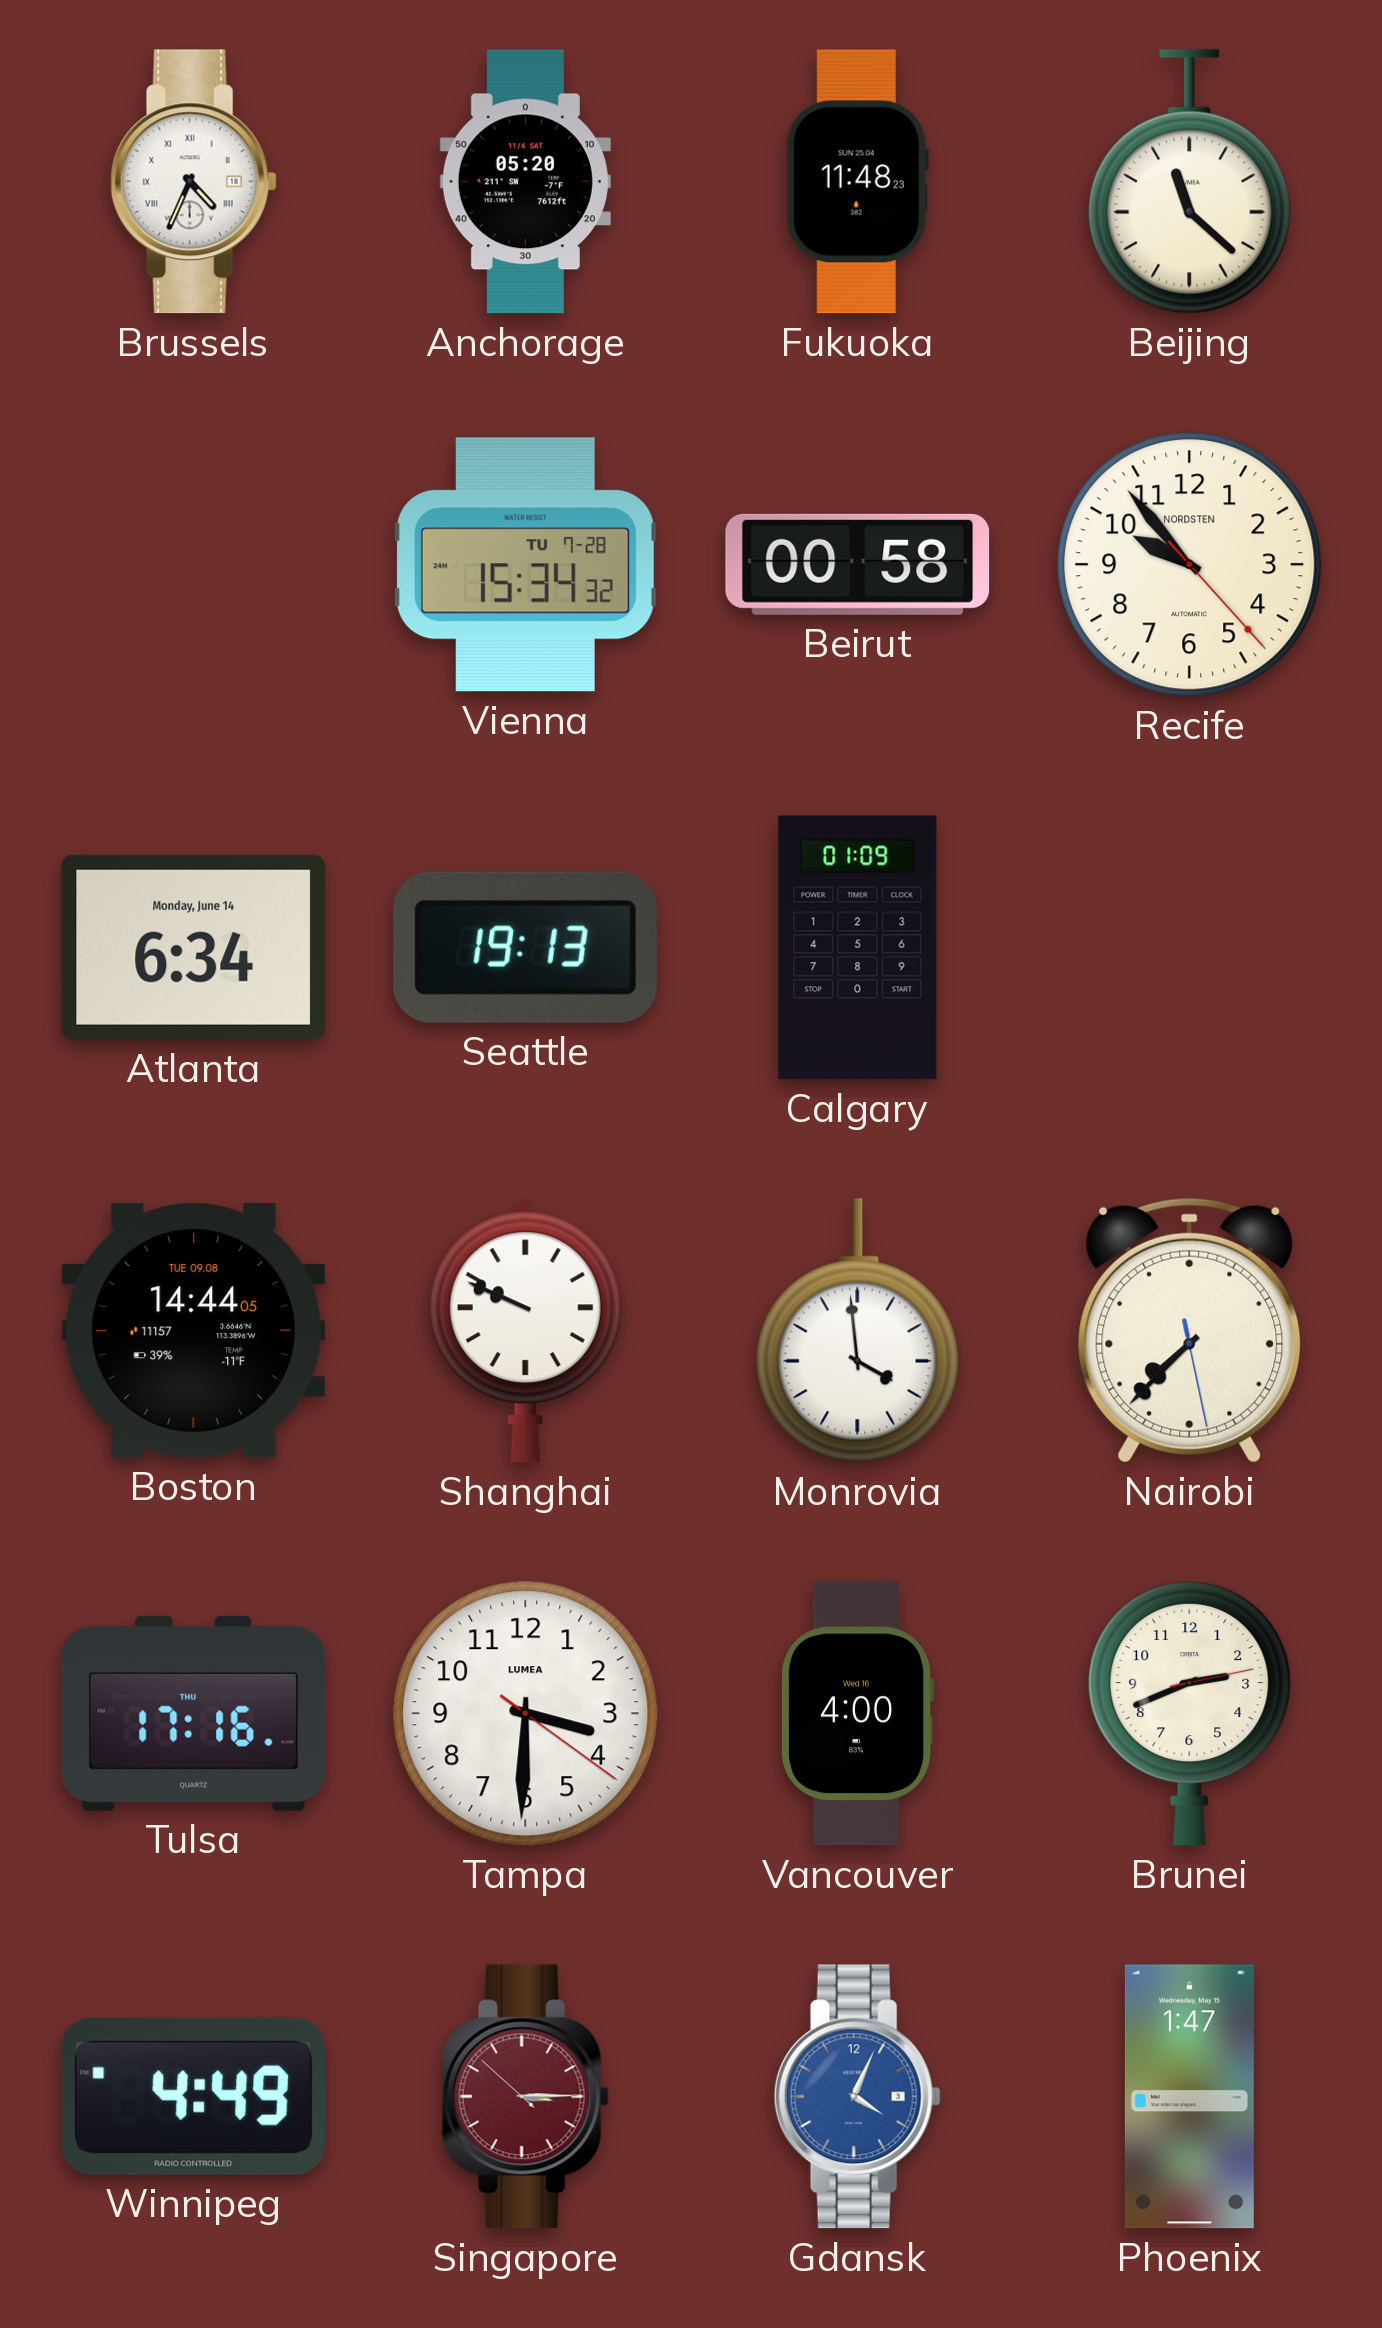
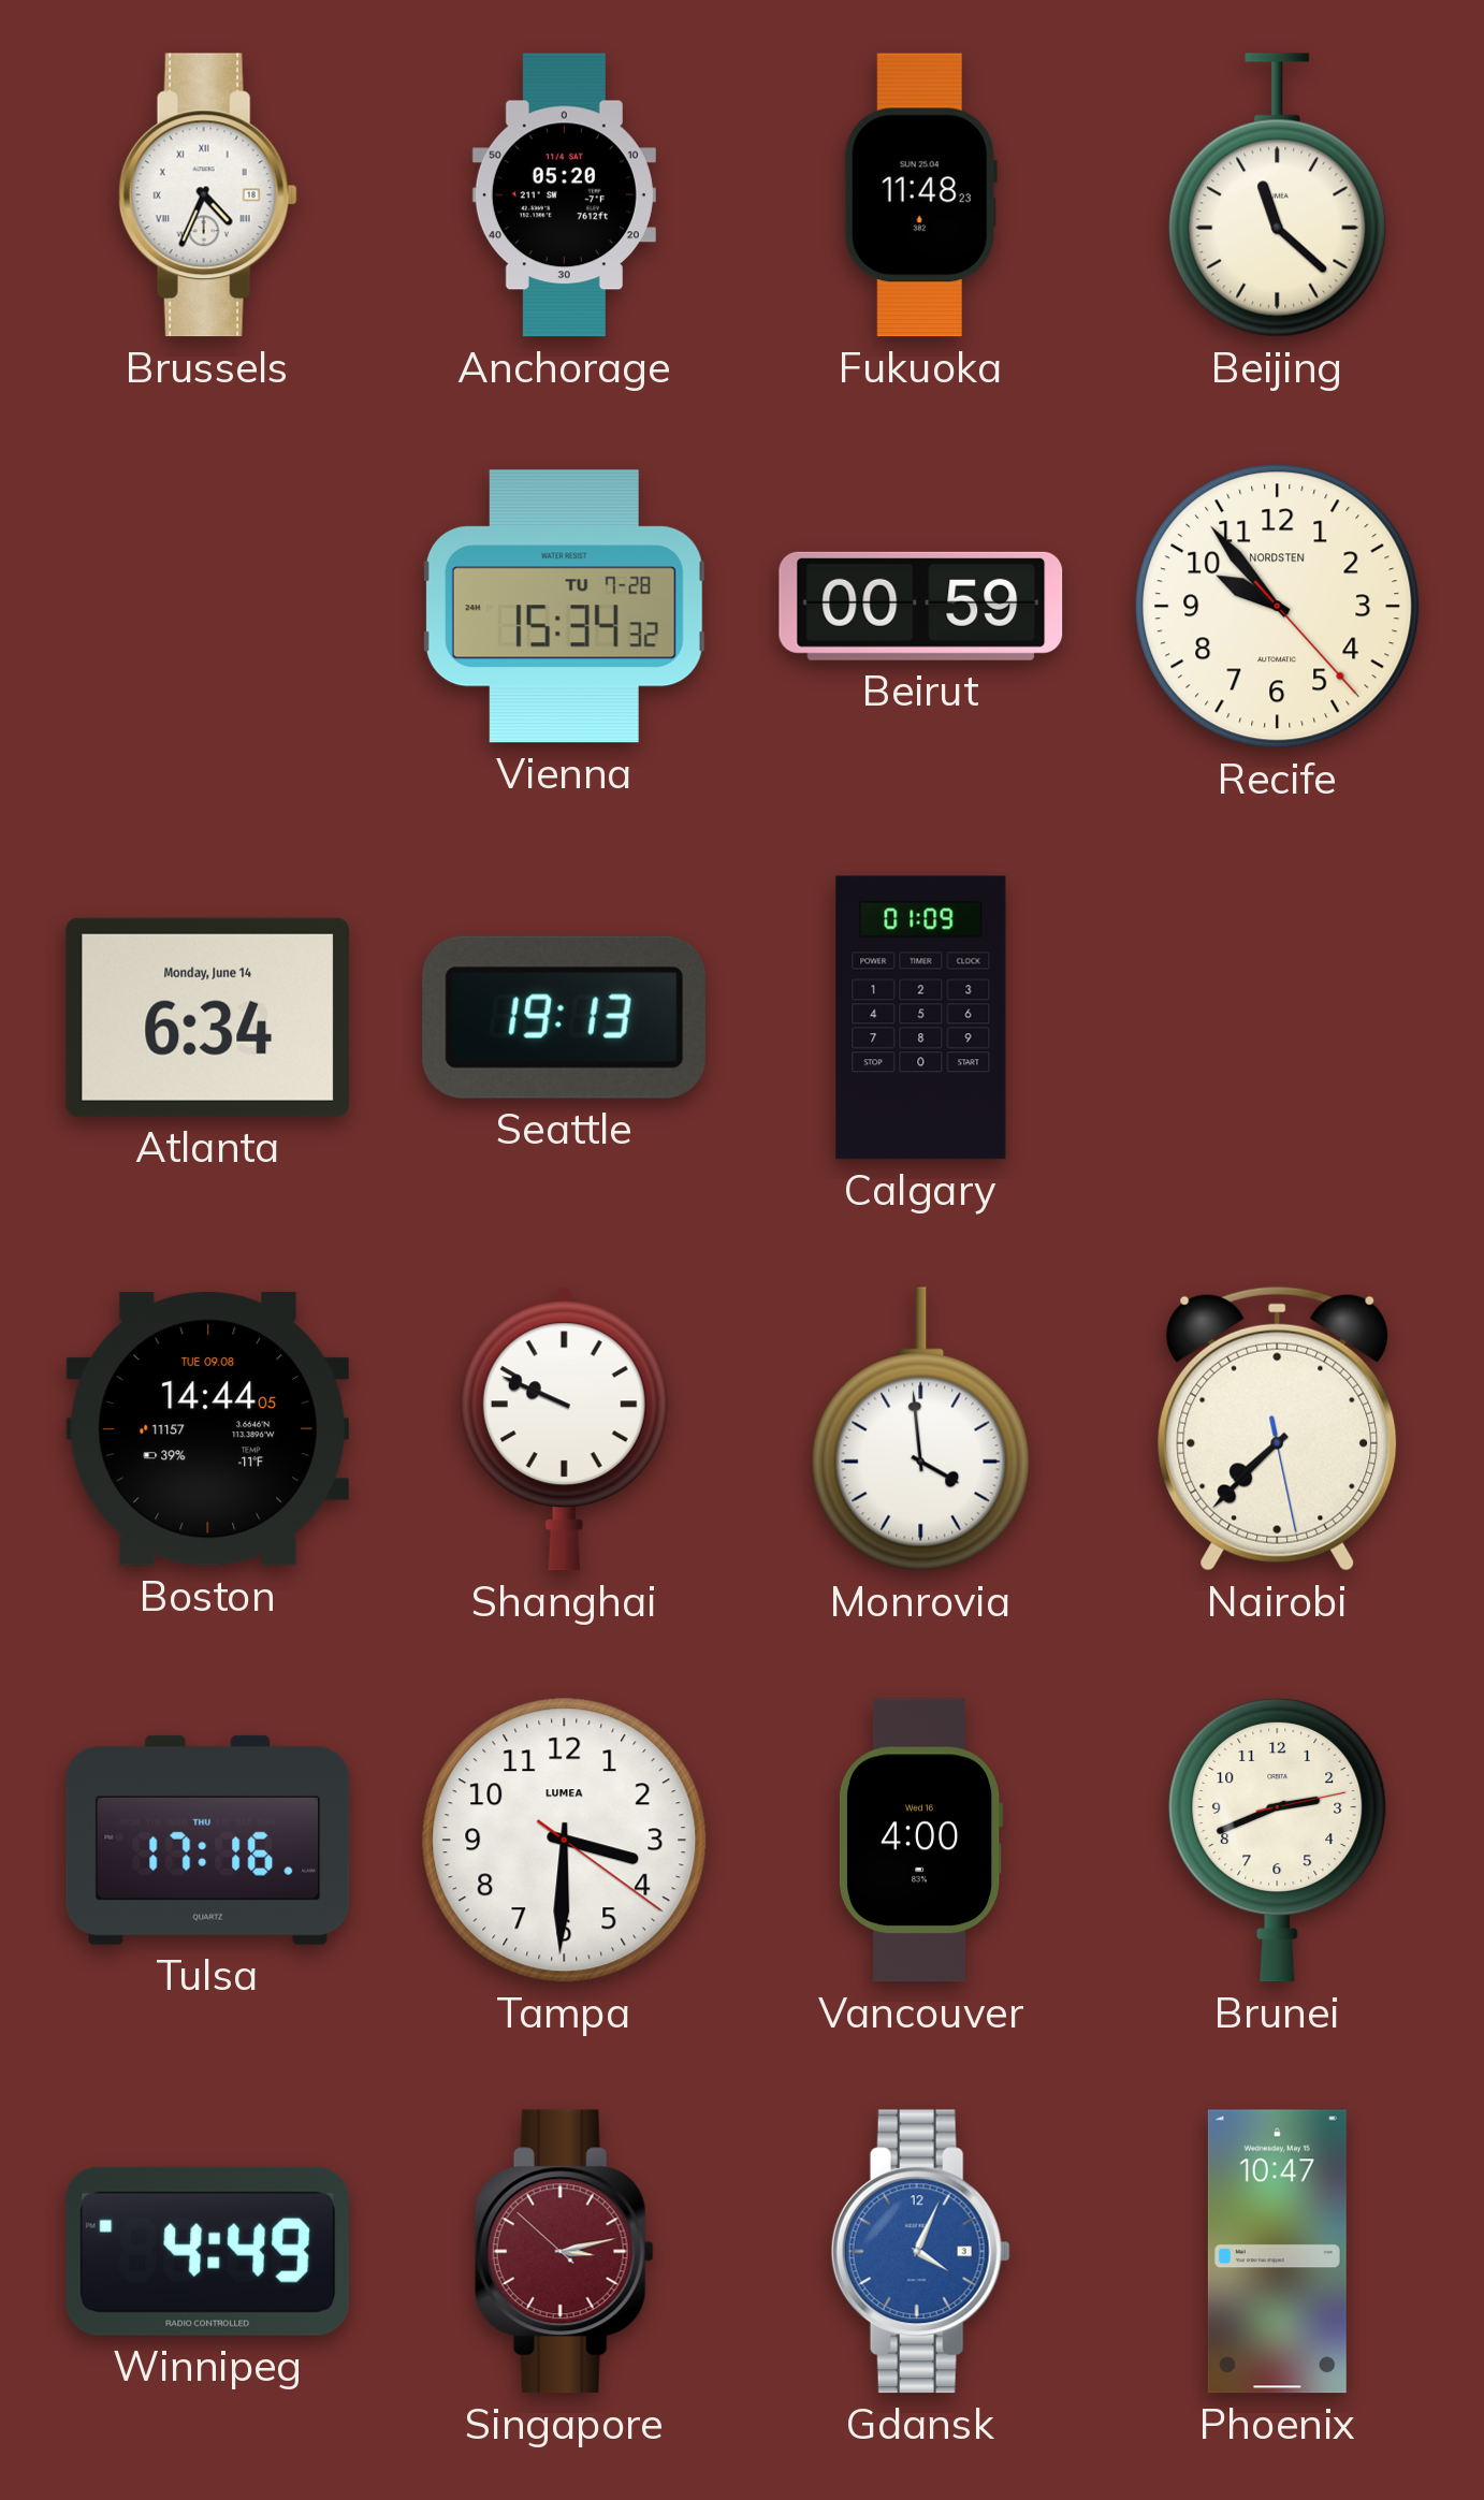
Beirut: 00:58 -> 00:59
Singapore: 3:14 -> 3:12
Phoenix: 1:47 -> 10:47
